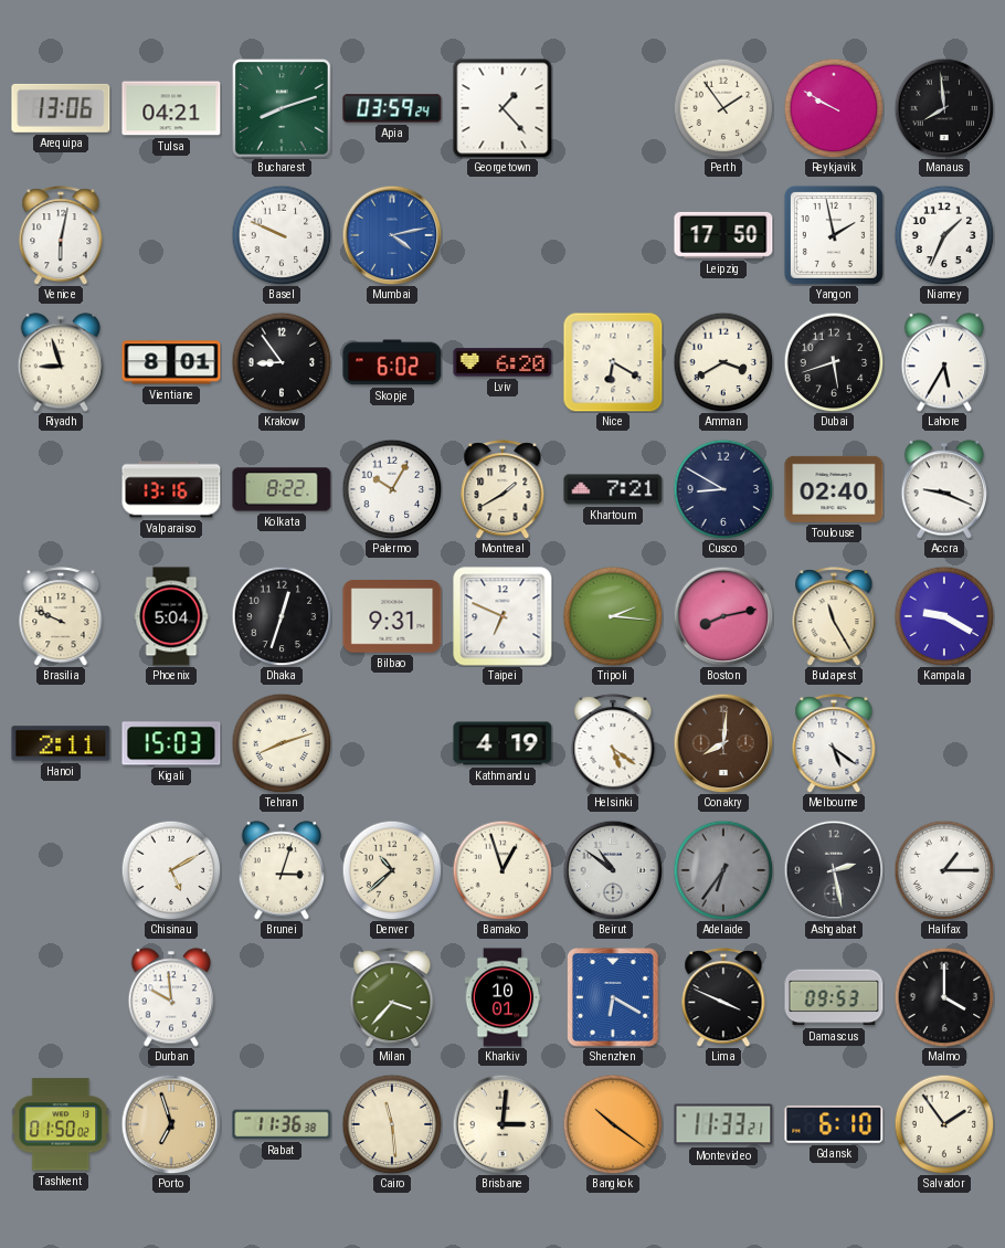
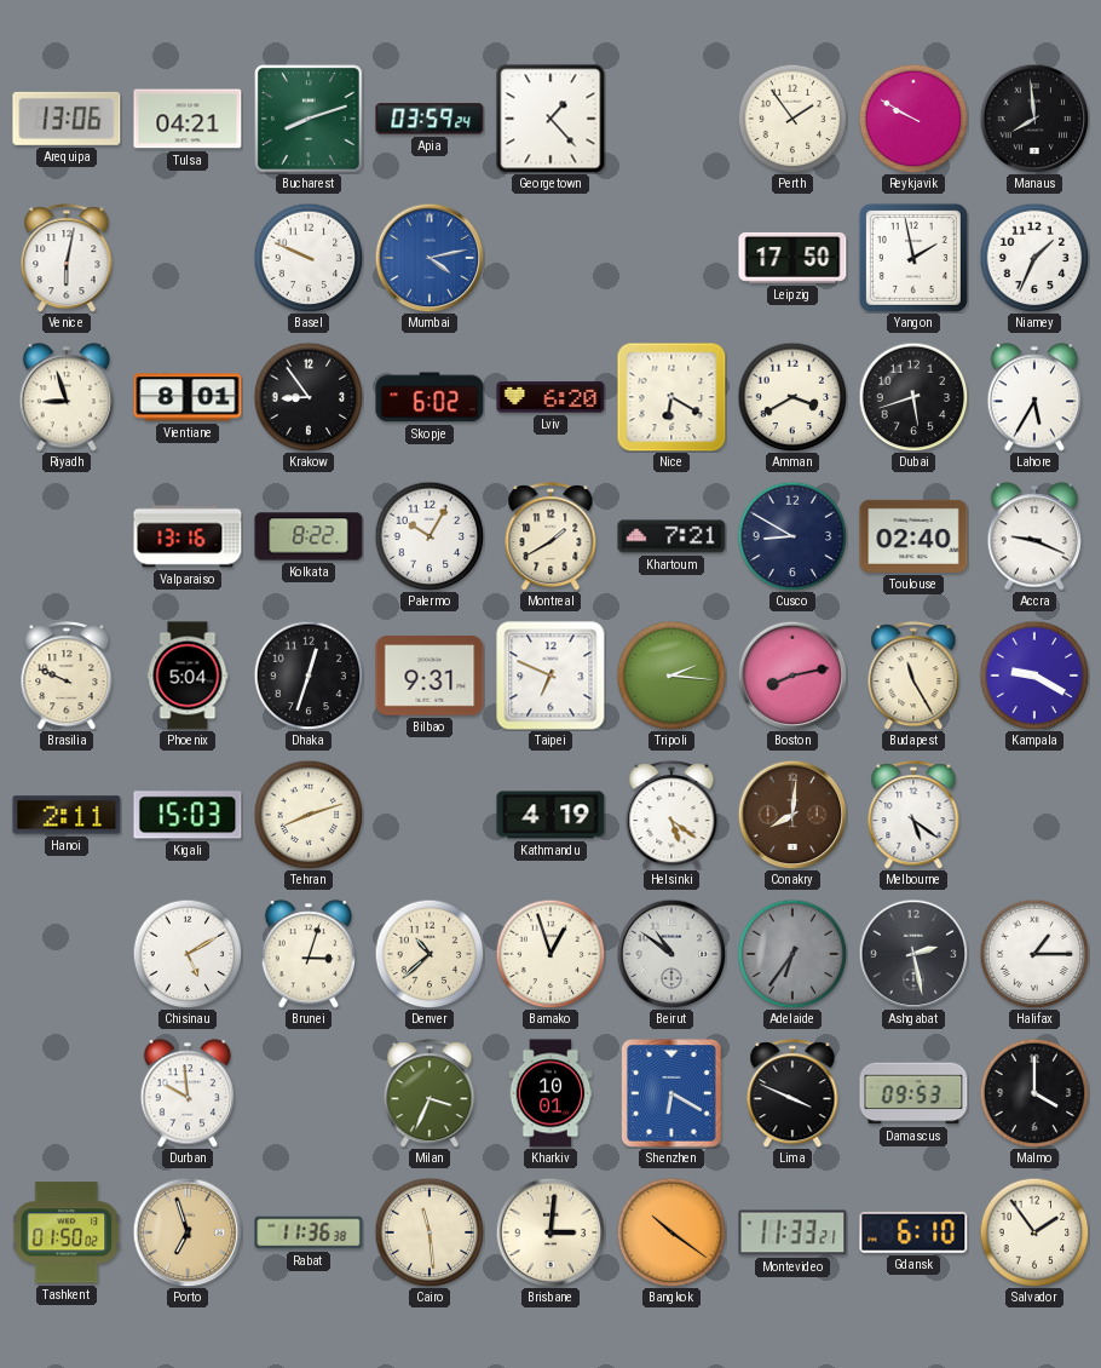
Milan: 3:37 -> 3:34
